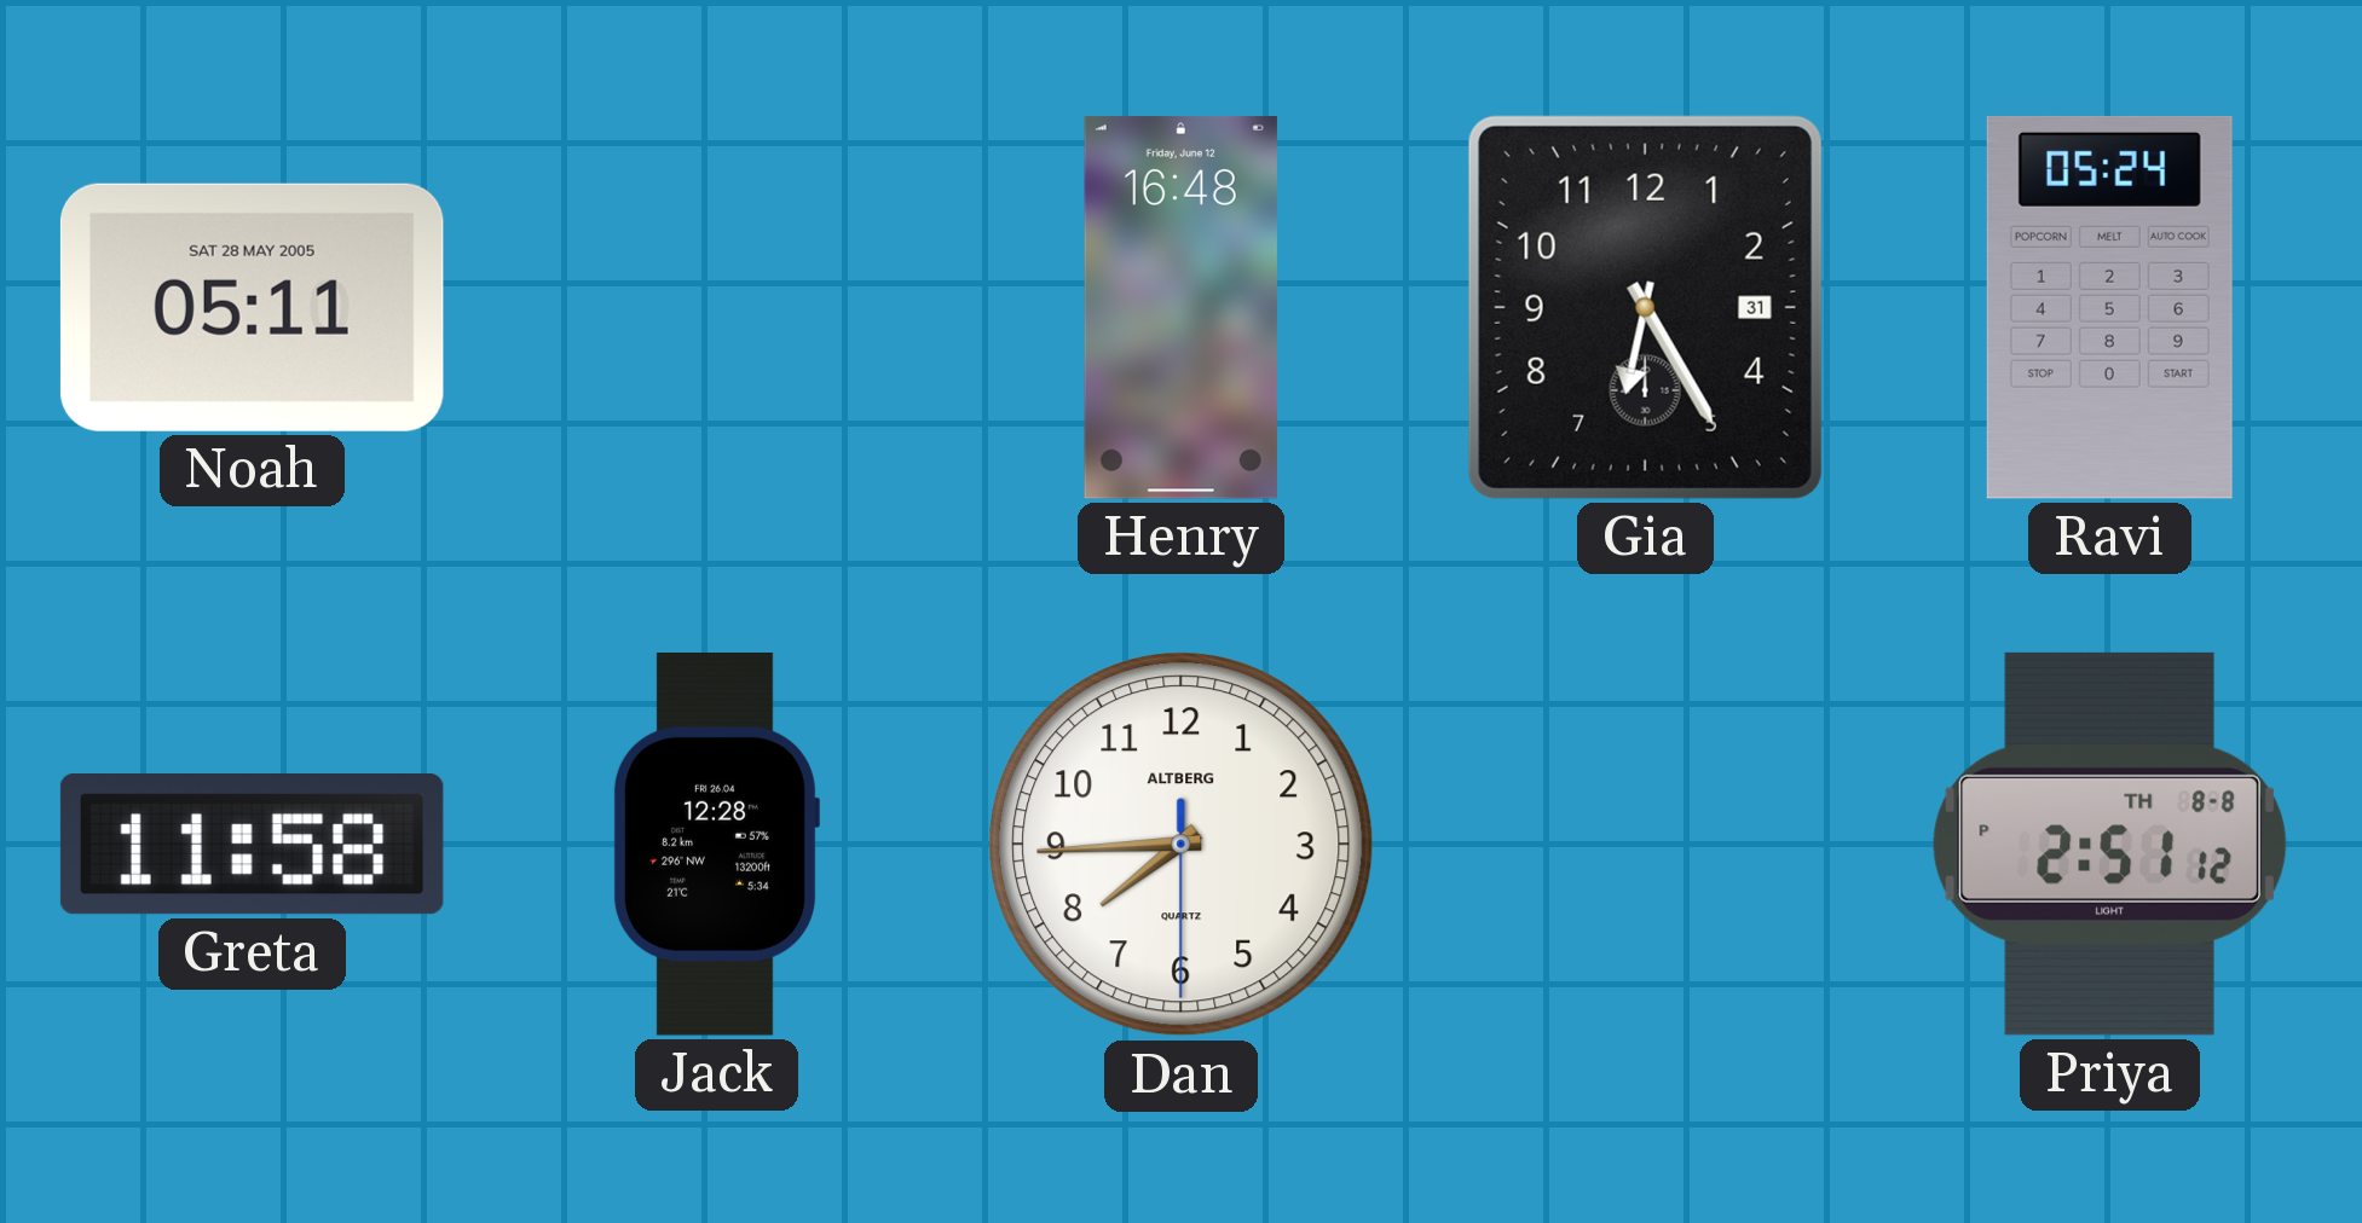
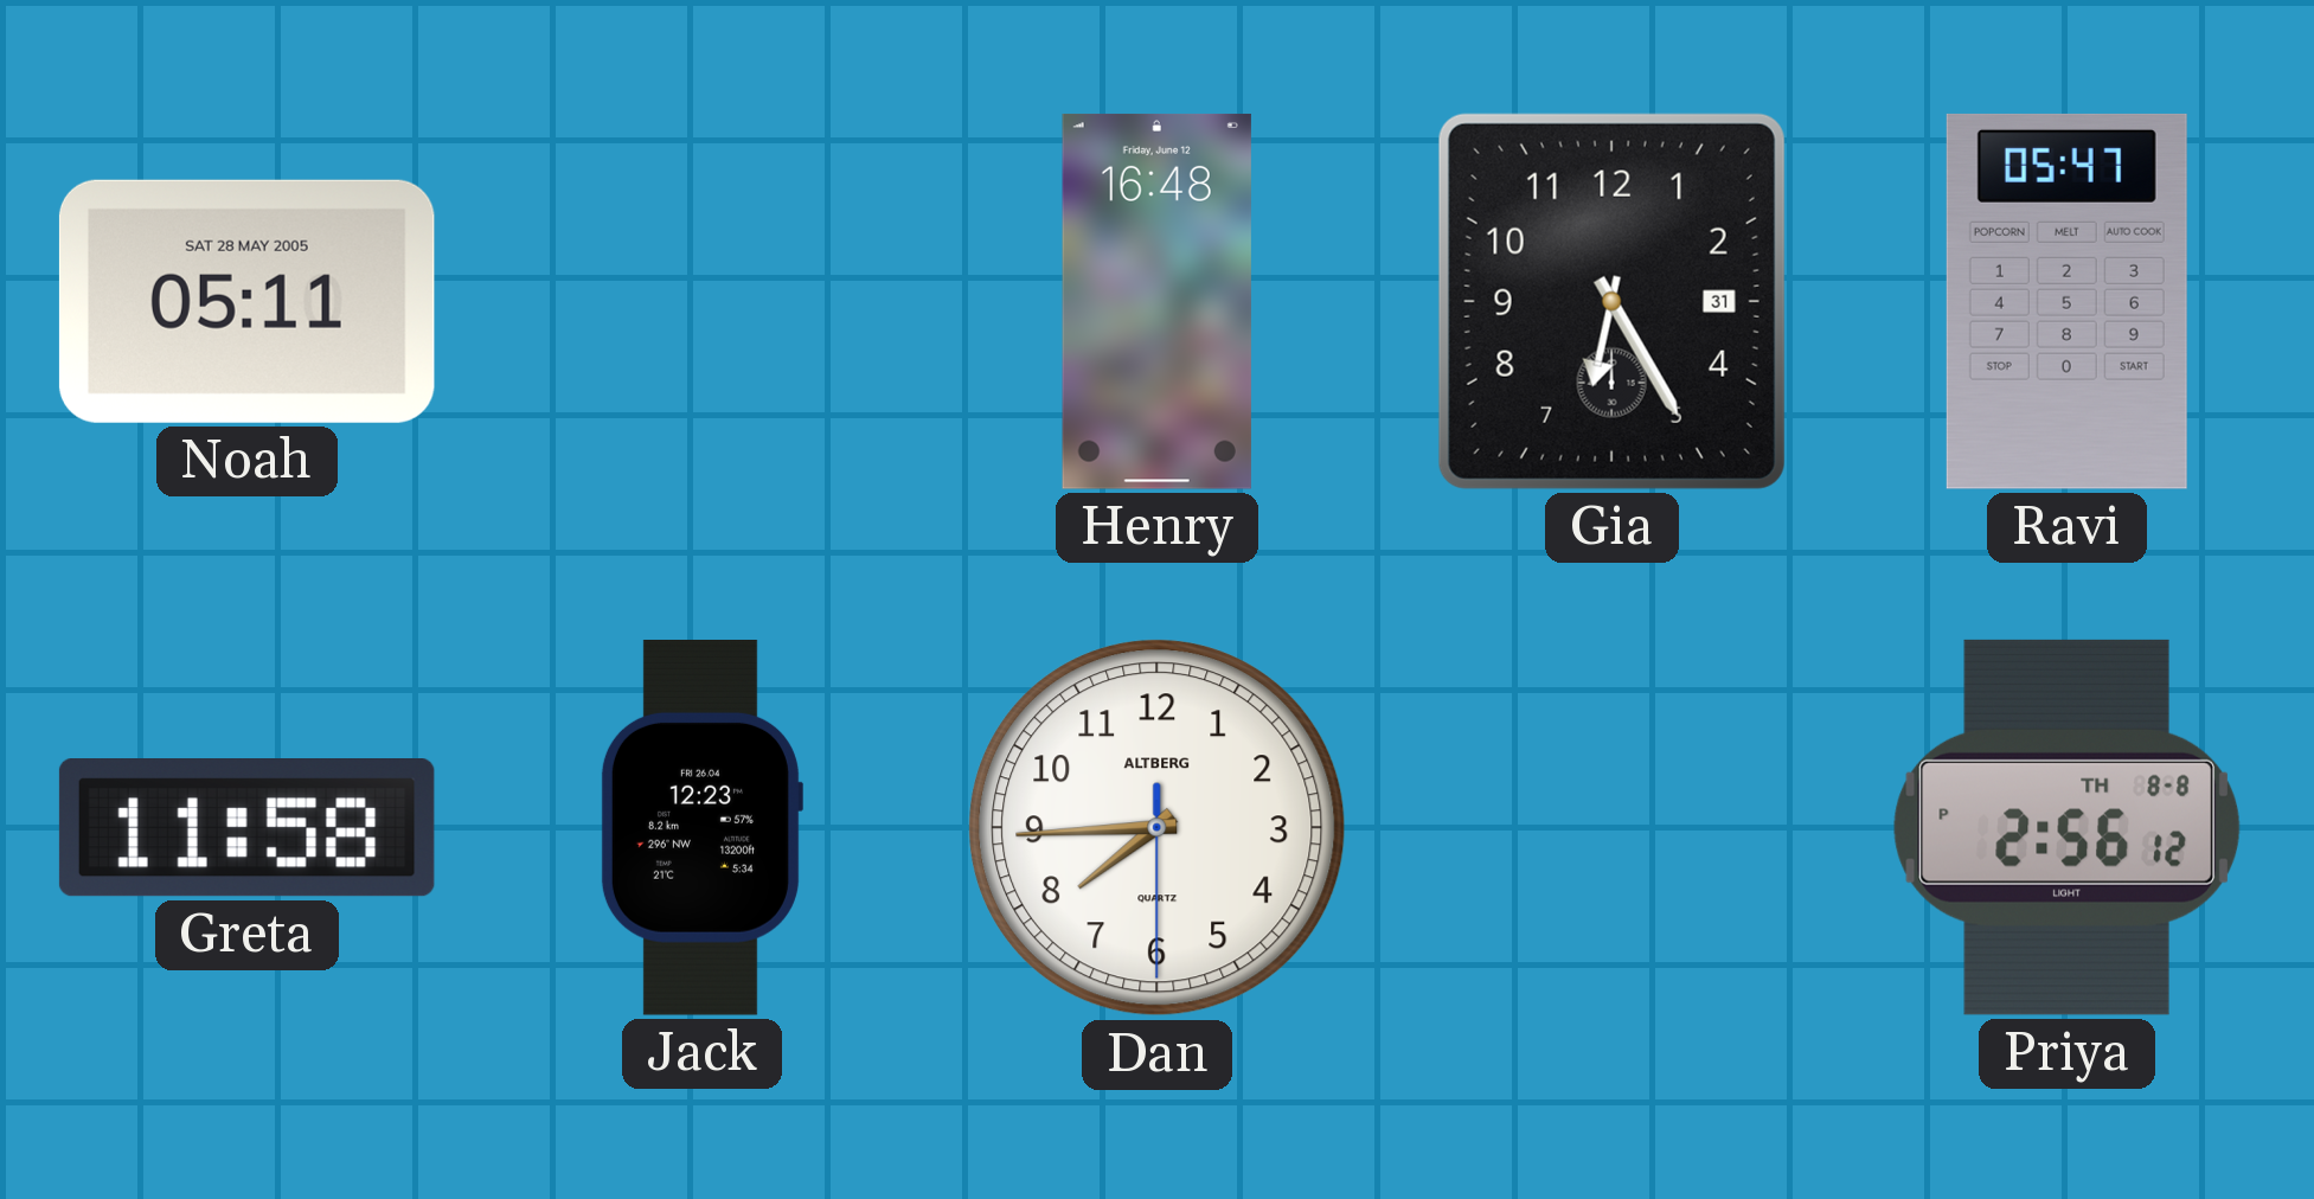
Ravi: 05:24 -> 05:47
Jack: 12:28 -> 12:23
Priya: 2:51 -> 2:56
